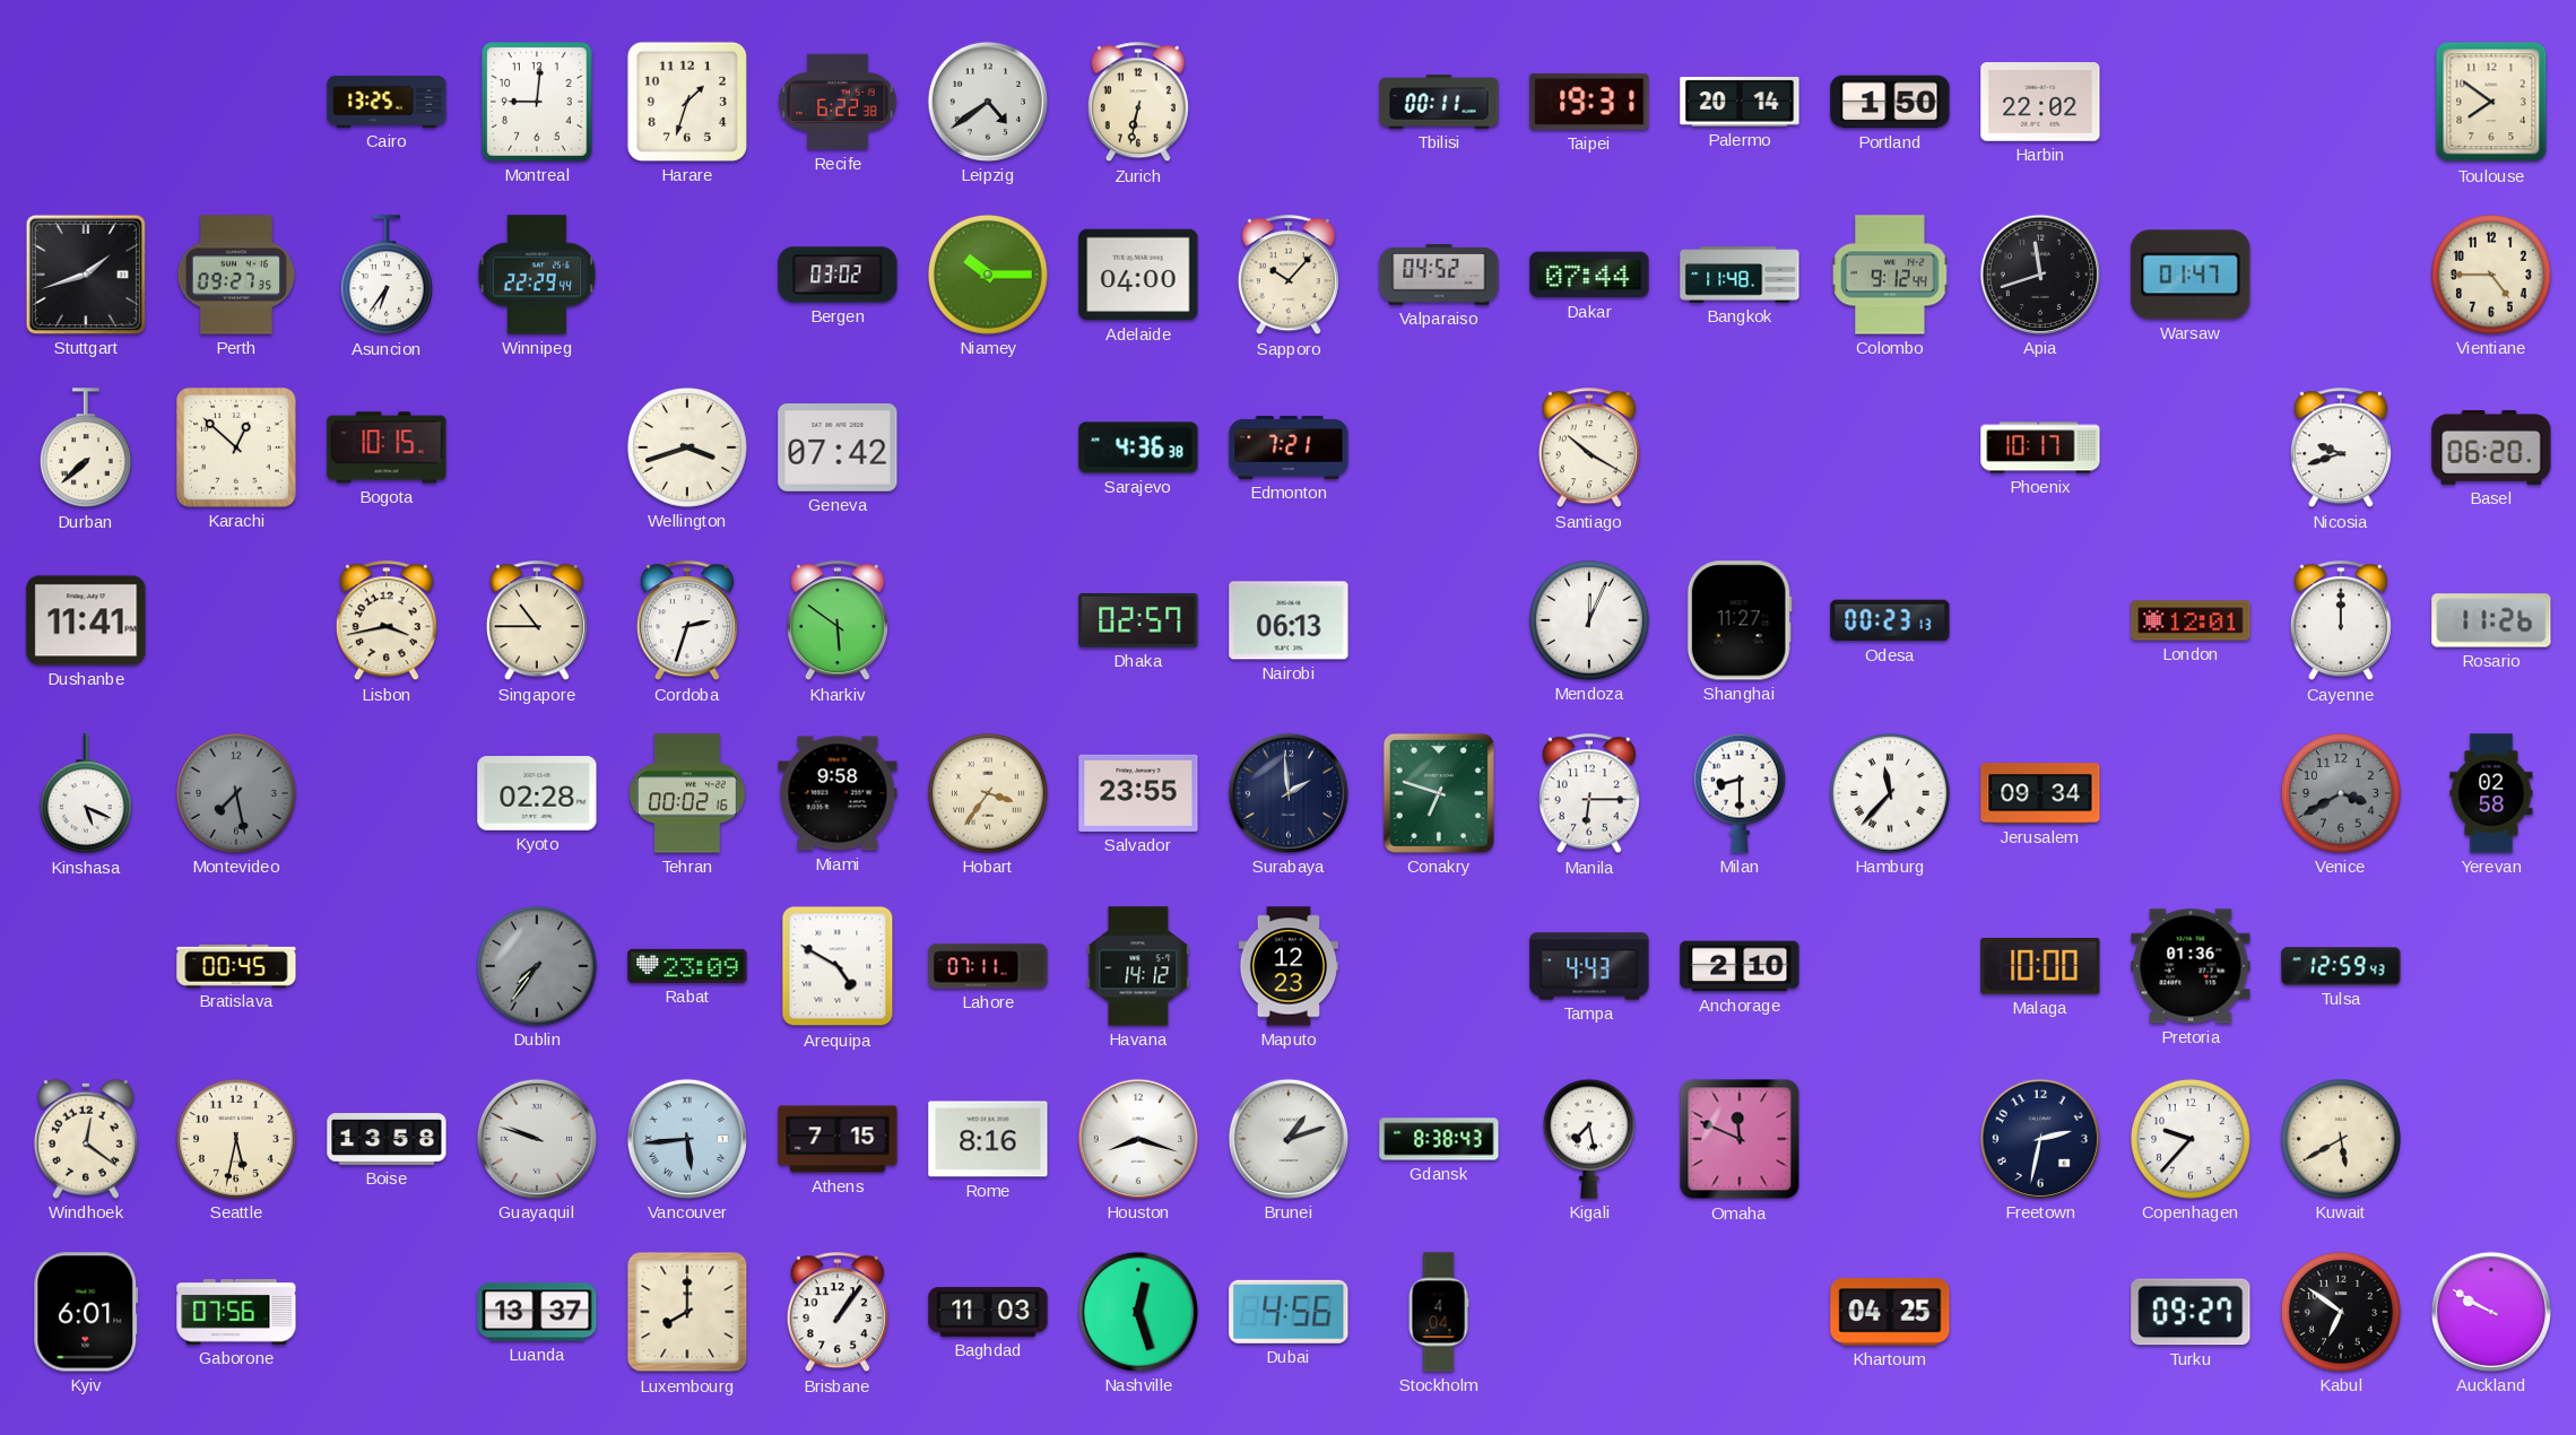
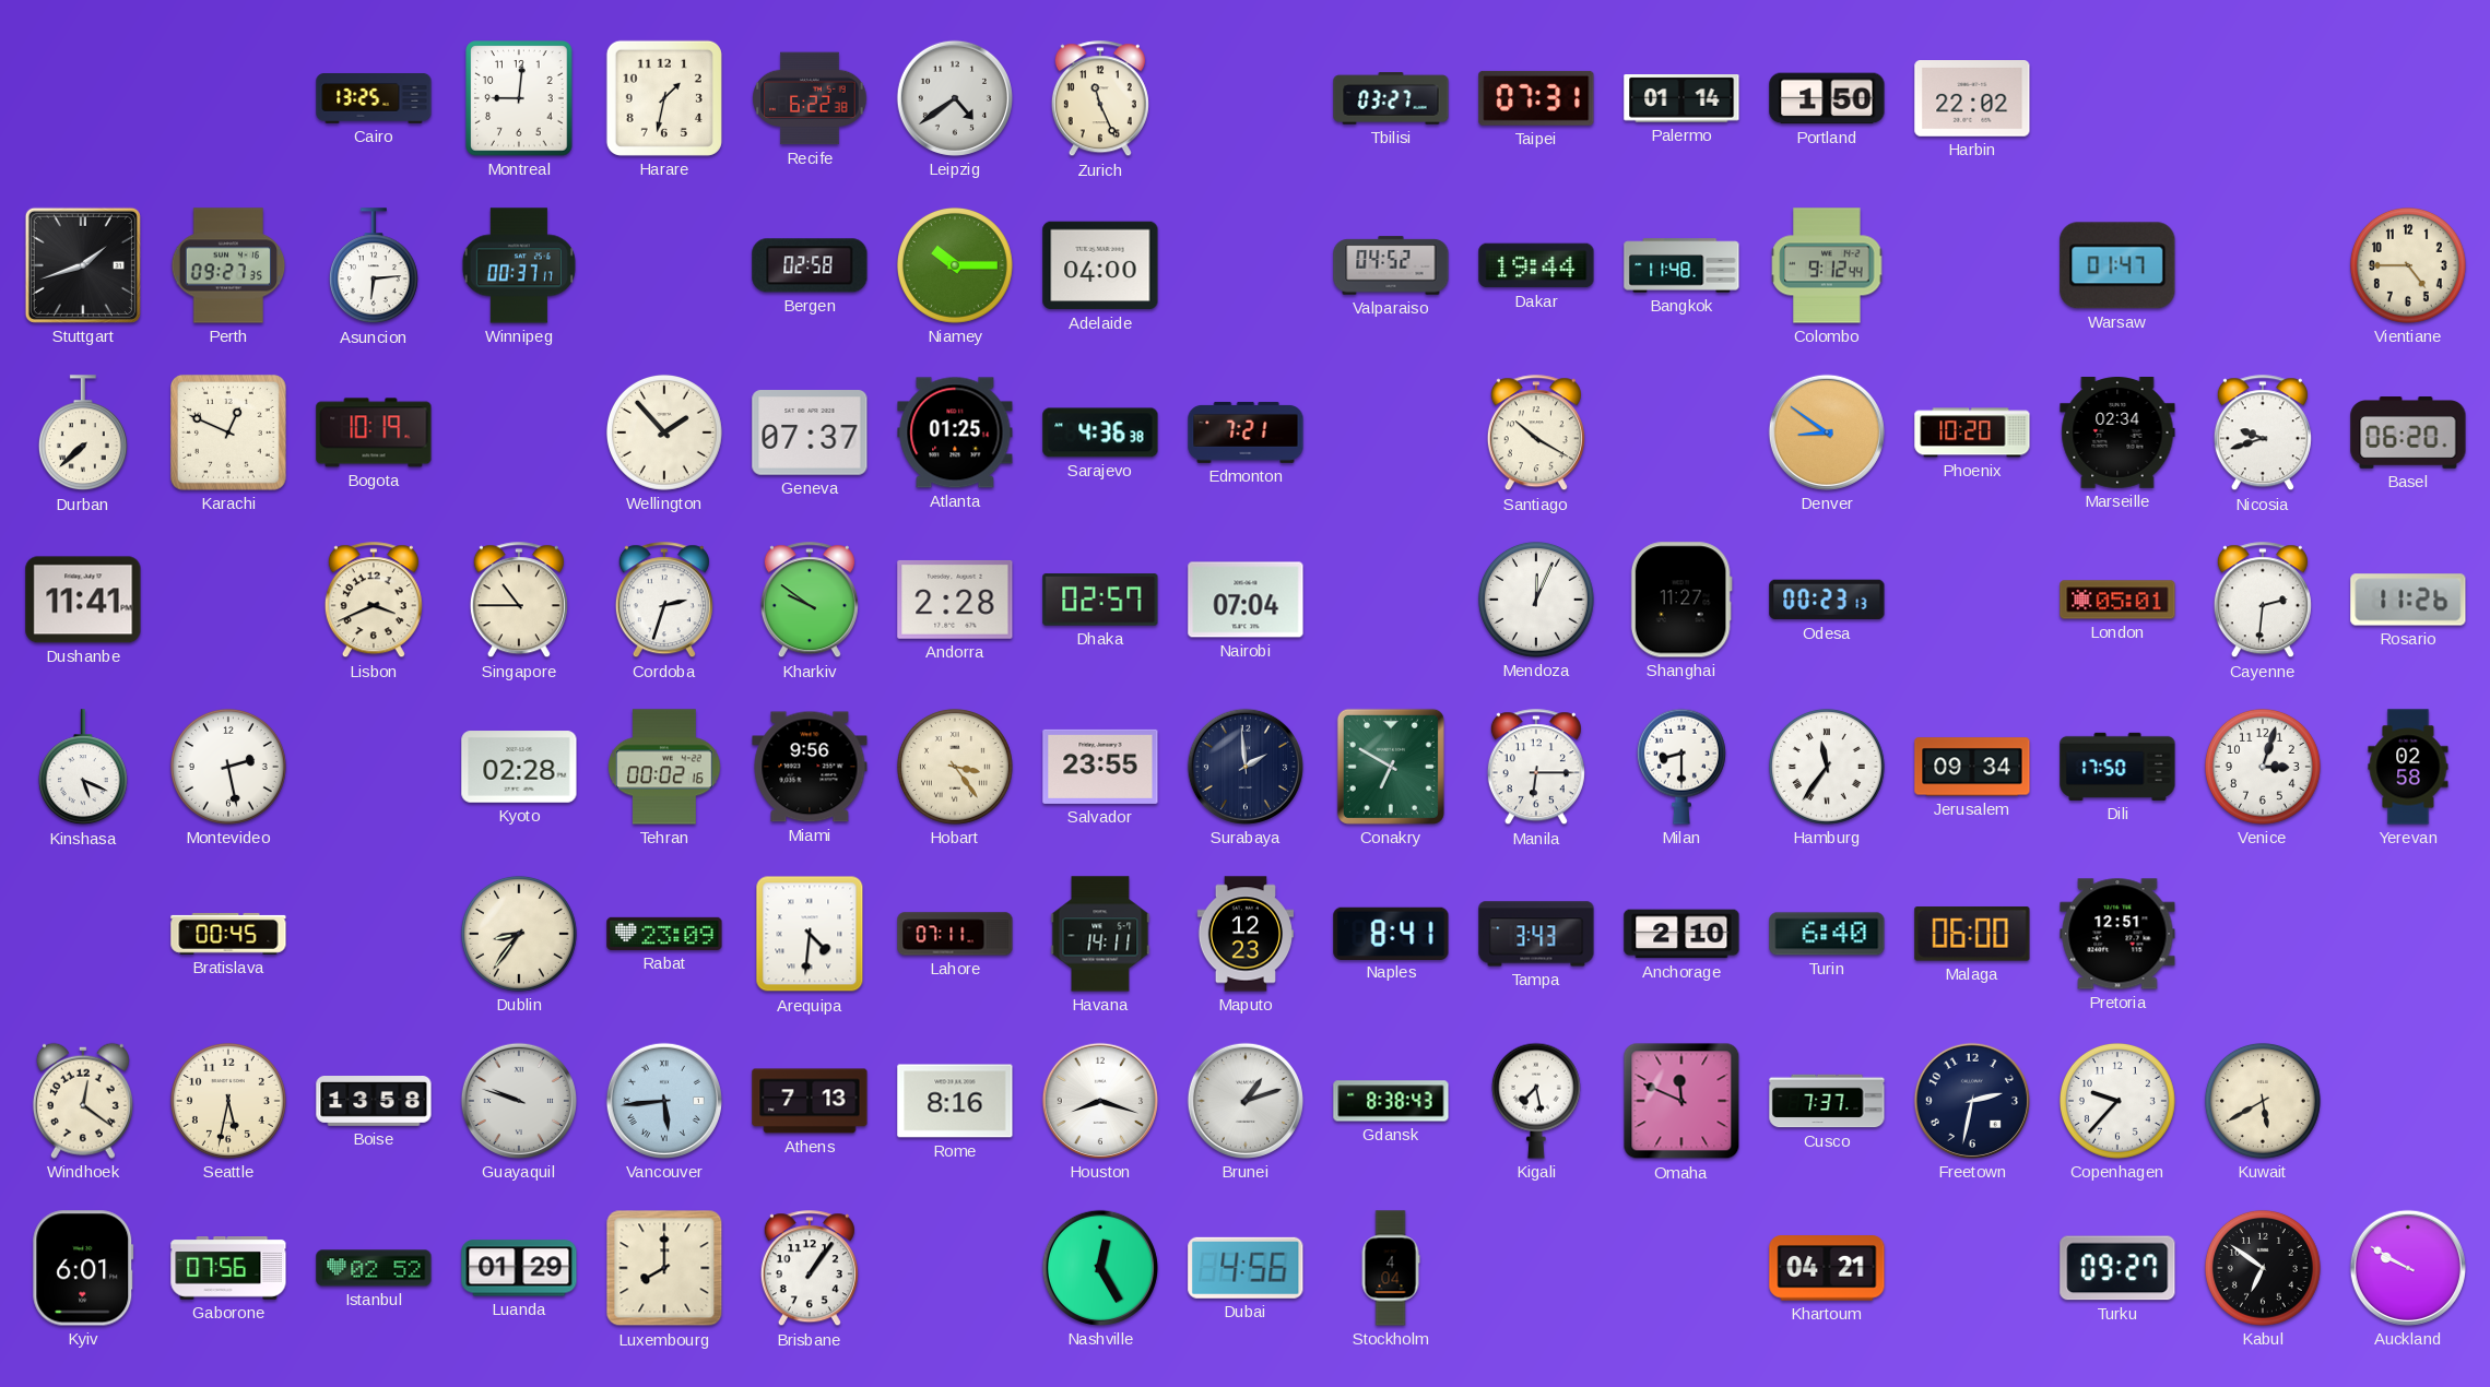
Harare: 1:33 -> 1:32
Zurich: 6:32 -> 11:26
Tbilisi: 00:11 -> 03:27
Taipei: 19:31 -> 07:31
Palermo: 20:14 -> 01:14
Toulouse: 7:51 -> none
Asuncion: 6:36 -> 6:14
Winnipeg: 22:29 -> 00:37
Bergen: 03:02 -> 02:58
Sapporo: 10:07 -> none
Dakar: 07:44 -> 19:44
Apia: 11:42 -> none
Karachi: 12:52 -> 12:49
Bogota: 10:15 -> 10:19
Wellington: 3:42 -> 1:53
Geneva: 07:42 -> 07:37
Atlanta: none -> 01:25
Denver: none -> 8:51
Phoenix: 10:17 -> 10:20
Marseille: none -> 02:34
Lisbon: 3:43 -> 3:41
Kharkiv: 5:51 -> 9:51
Andorra: none -> 2:28
Nairobi: 06:13 -> 07:04
London: 12:01 -> 05:01
Cayenne: 12:00 -> 2:31
Montevideo: 7:28 -> 2:28
Montevideo dial: grey -> white
Miami: 9:58 -> 9:56
Hobart: 3:36 -> 3:24
Conakry: 6:48 -> 6:50
Hamburg: 11:37 -> 11:36
Dili: none -> 17:50
Venice: 3:40 -> 3:03
Venice dial: grey -> white
Dublin: 7:36 -> 8:36
Dublin dial: grey -> cream
Arequipa: 4:50 -> 4:31
Havana: 14:12 -> 14:11
Naples: none -> 8:41
Tampa: 4:43 -> 3:43
Turin: none -> 6:40
Malaga: 10:00 -> 06:00
Pretoria: 01:36 -> 12:51
Tulsa: 12:59 -> none
Athens: 7:15 -> 7:13
Cusco: none -> 7:37
Istanbul: none -> 02:52
Luanda: 13:37 -> 01:29
Baghdad: 11:03 -> none
Nashville: 12:27 -> 12:25
Khartoum: 04:25 -> 04:21
